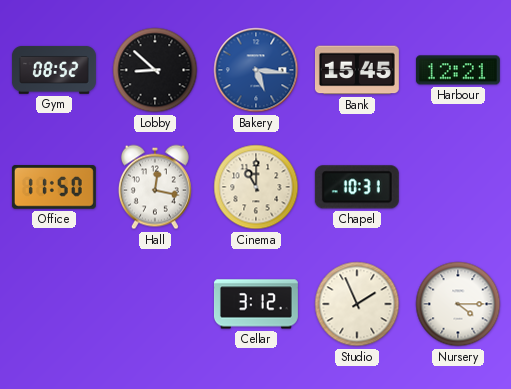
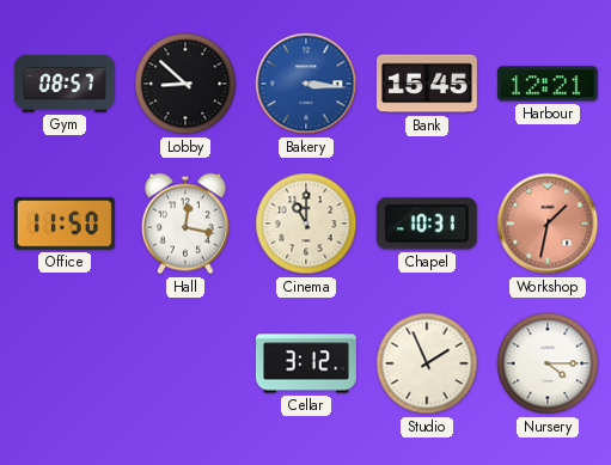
Gym: 08:52 -> 08:57
Bakery: 5:16 -> 3:16
Workshop: none -> 1:32
